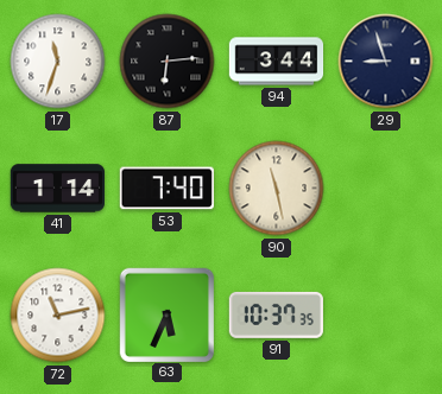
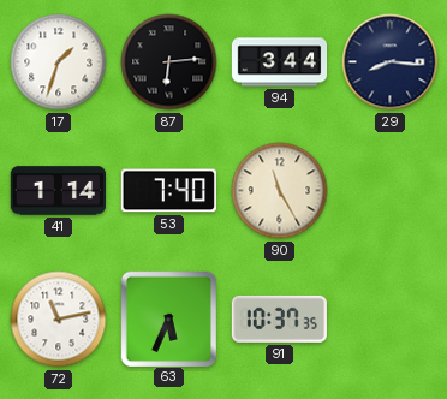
17: 11:33 -> 1:33
29: 8:57 -> 8:16
90: 11:28 -> 11:25
